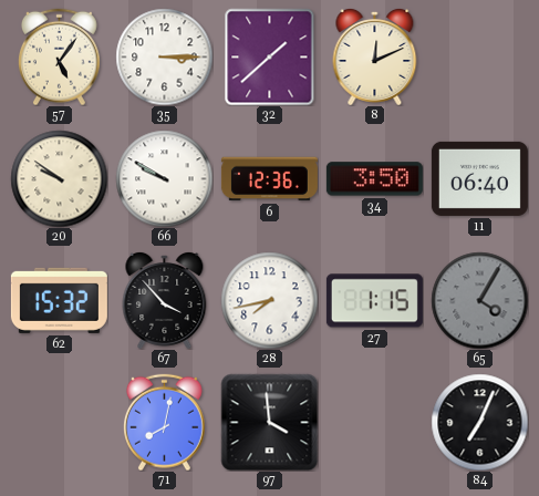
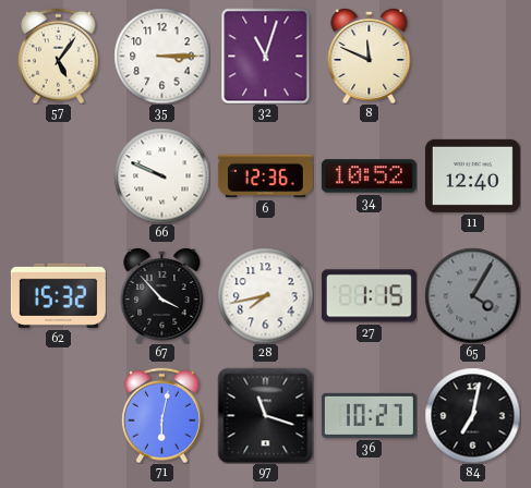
32: 1:38 -> 11:03
8: 12:11 -> 11:49
20: 9:51 -> none
66: 9:50 -> 9:49
34: 3:50 -> 10:52
11: 06:40 -> 12:40
71: 8:02 -> 6:02
97: 3:59 -> 11:18
36: none -> 10:27
84: 7:04 -> 7:02
